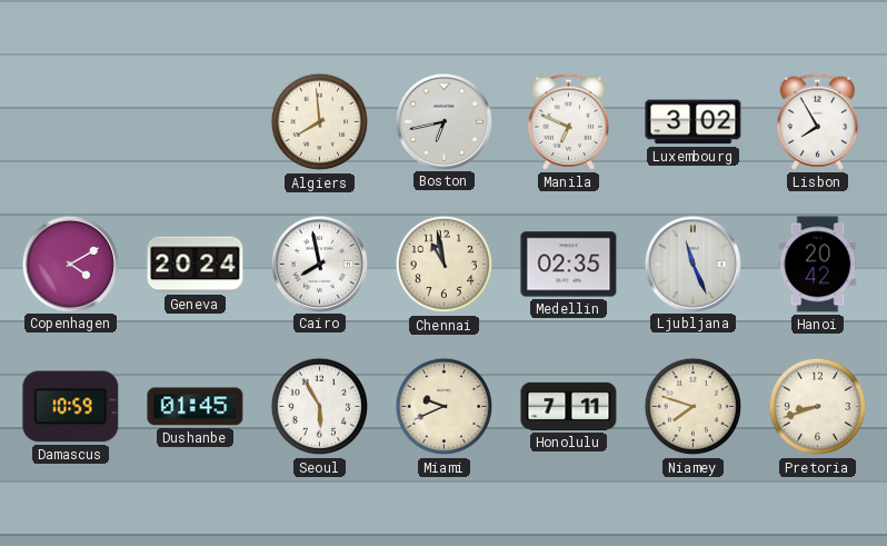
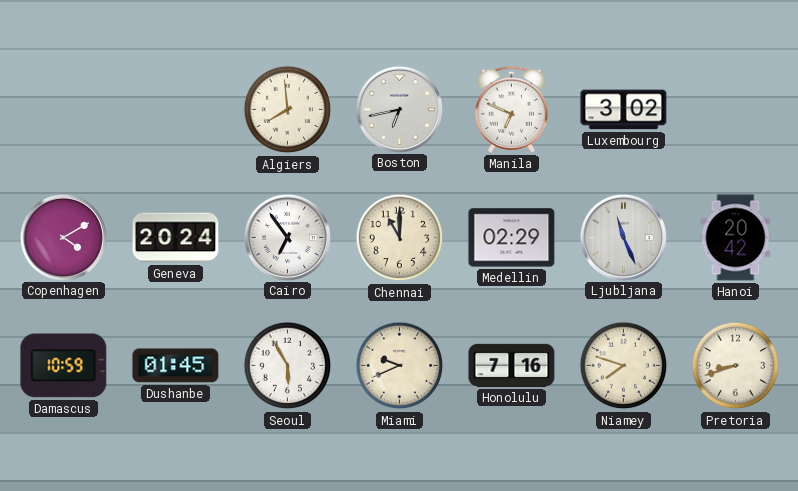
Lisbon: 7:55 -> none
Cairo: 7:58 -> 6:54
Chennai: 10:58 -> 11:00
Medellin: 02:35 -> 02:29
Honolulu: 7:11 -> 7:16
